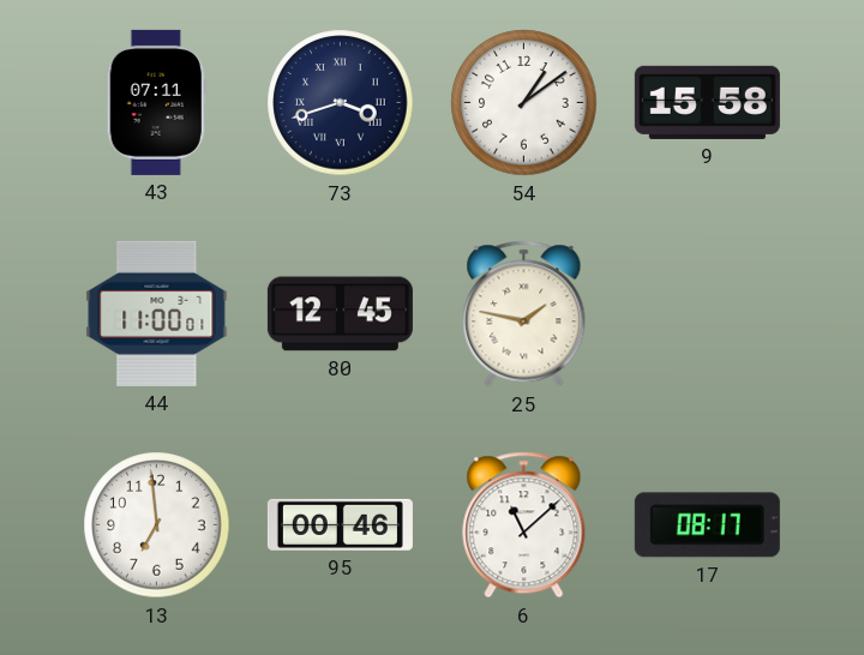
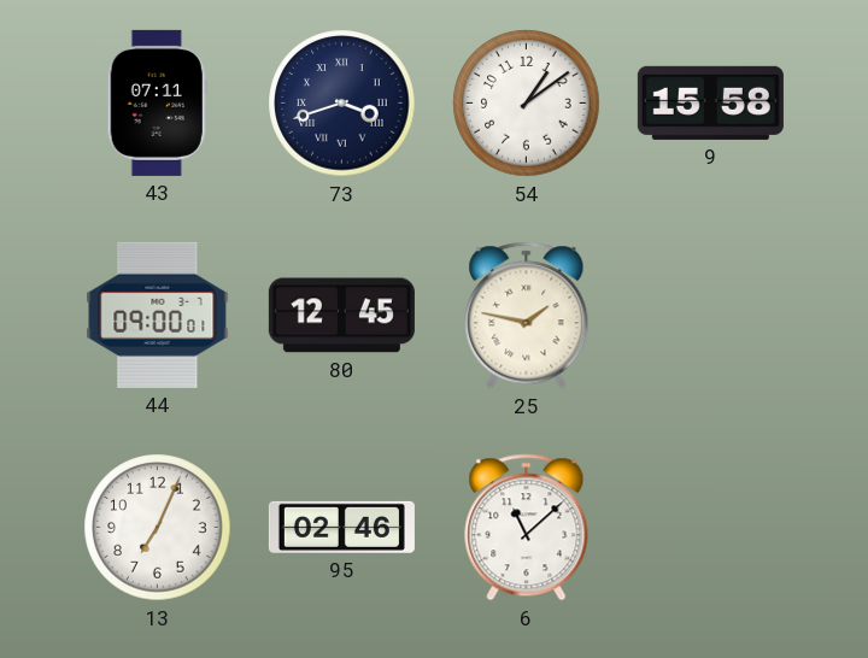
44: 11:00 -> 09:00
13: 6:59 -> 7:04
95: 00:46 -> 02:46
17: 08:17 -> none
